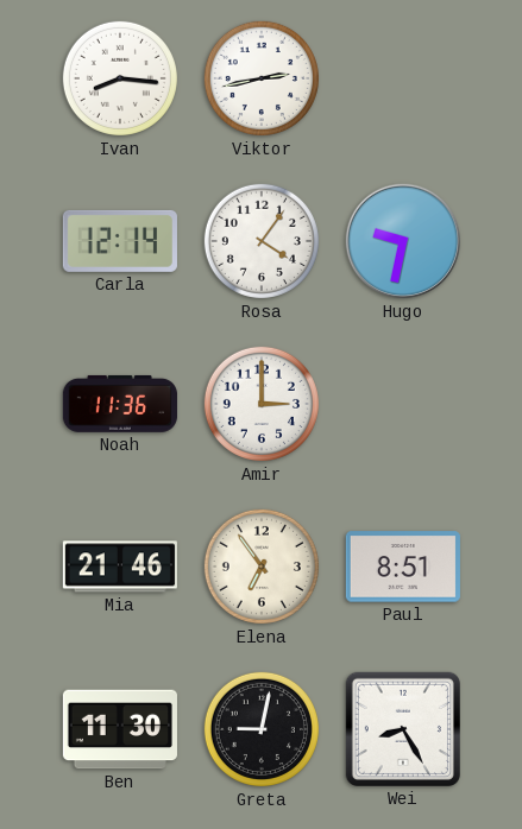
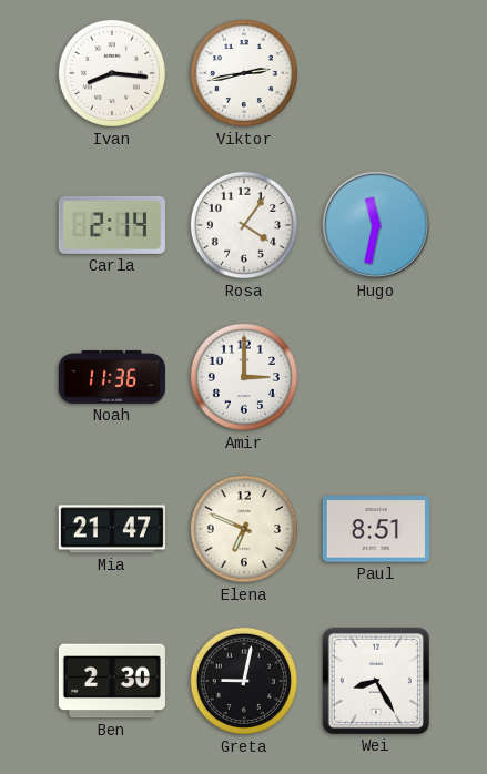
Carla: 12:14 -> 2:14
Hugo: 9:32 -> 11:32
Mia: 21:46 -> 21:47
Elena: 6:54 -> 6:49
Ben: 11:30 -> 2:30
